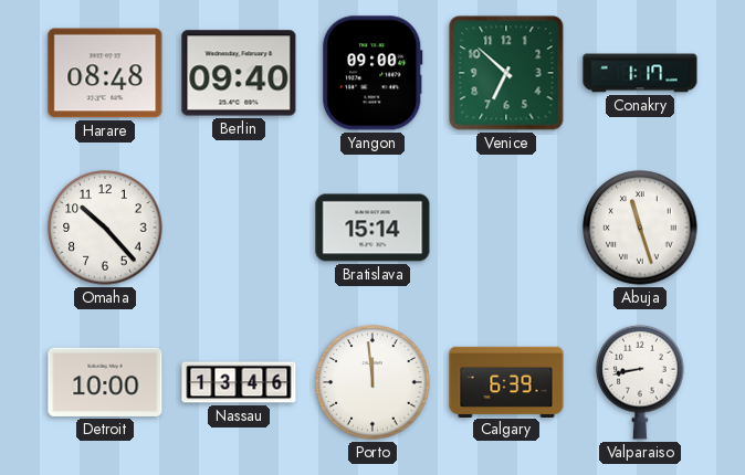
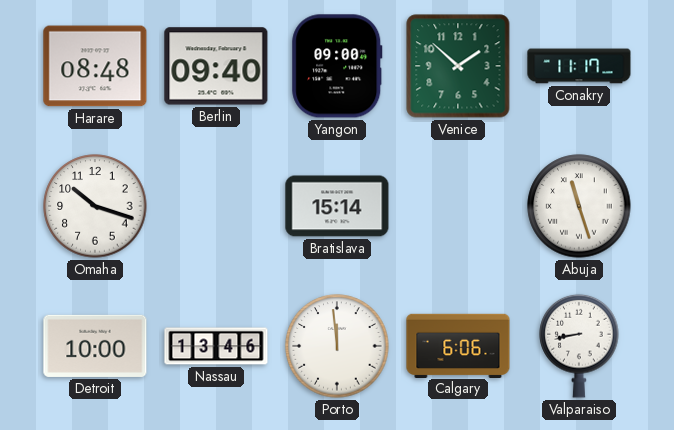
Venice: 6:52 -> 1:52
Conakry: 1:17 -> 11:17
Omaha: 10:23 -> 10:18
Calgary: 6:39 -> 6:06
